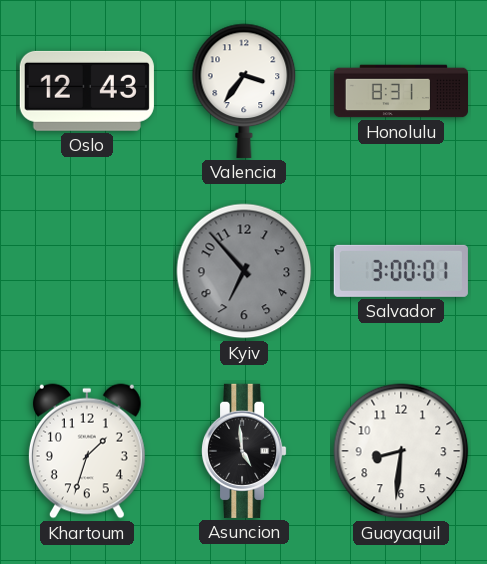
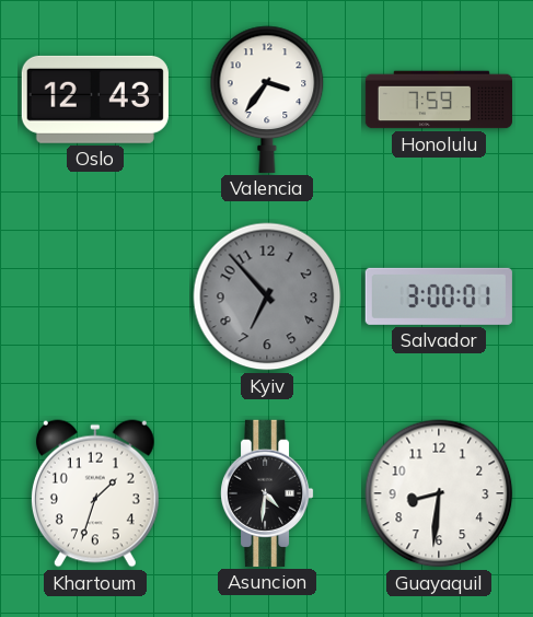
Honolulu: 8:31 -> 7:59
Asuncion: 4:59 -> 4:31
